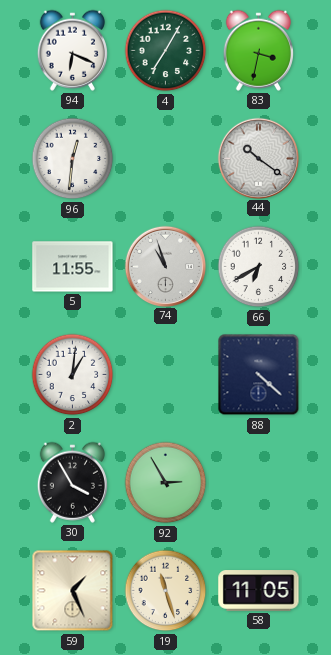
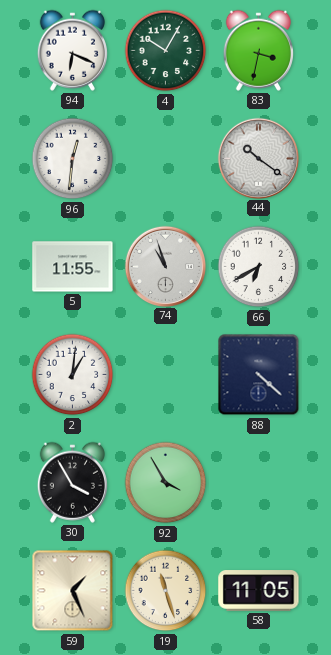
4: 7:05 -> 10:05
92: 2:55 -> 3:55
